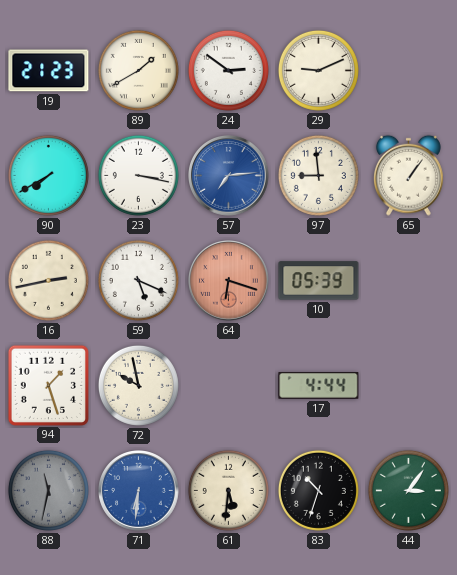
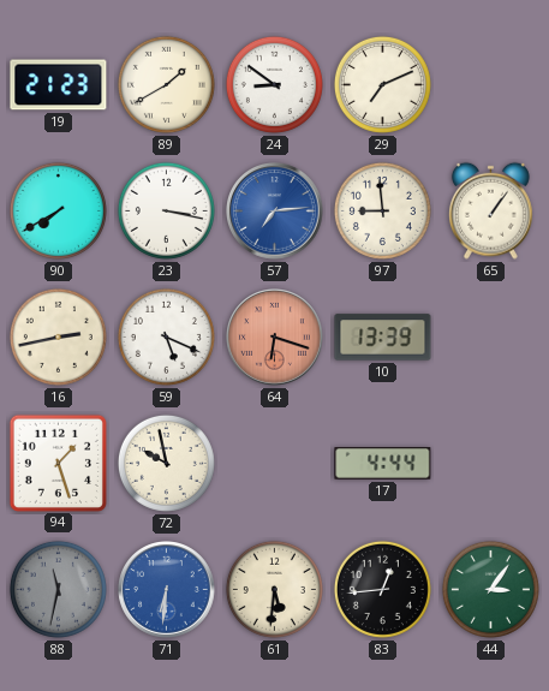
24: 2:51 -> 8:51
29: 9:11 -> 7:11
10: 05:39 -> 13:39
83: 10:33 -> 12:44
